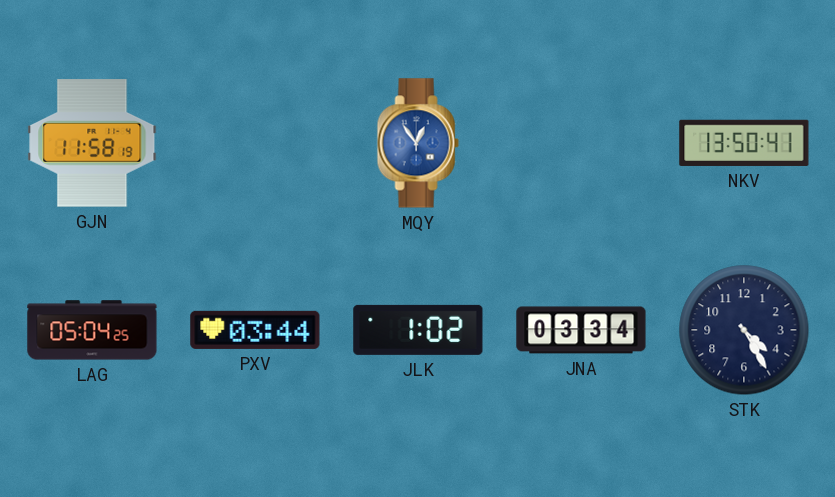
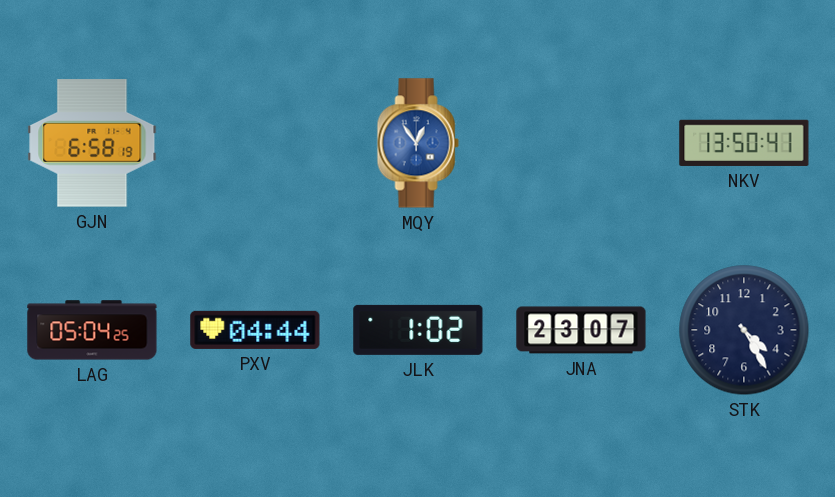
GJN: 11:58 -> 6:58
PXV: 03:44 -> 04:44
JNA: 03:34 -> 23:07
